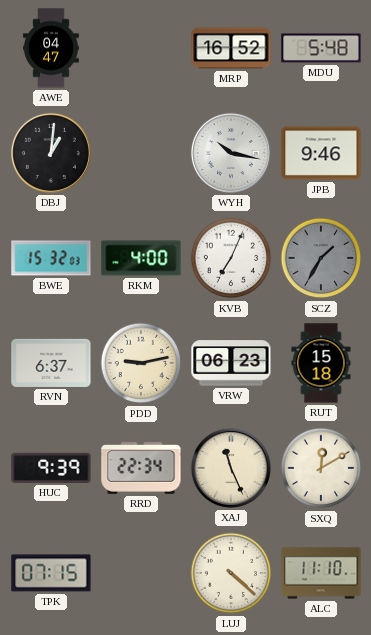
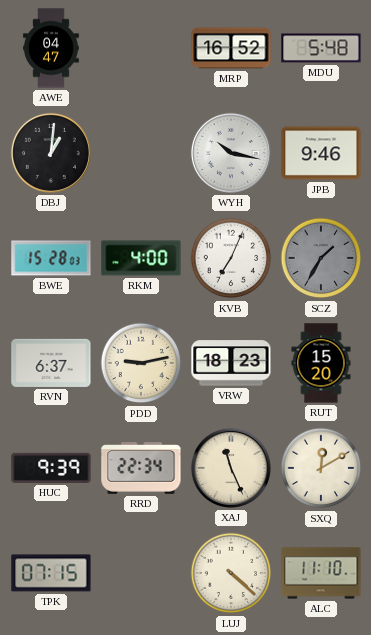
BWE: 15:32 -> 15:28
VRW: 06:23 -> 18:23
RUT: 15:18 -> 15:20
